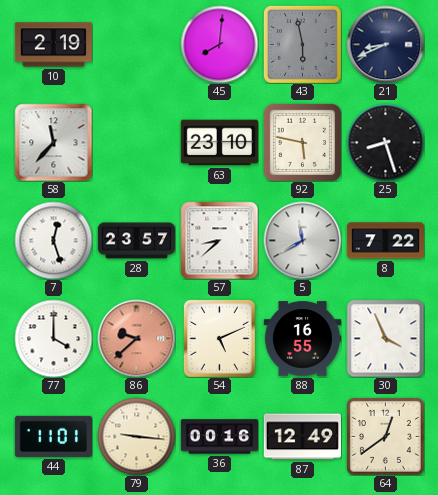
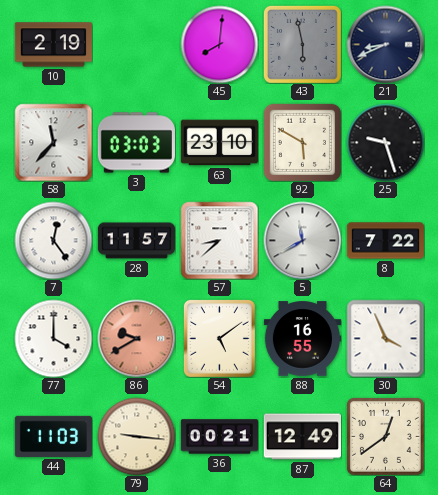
3: none -> 03:03
92: 5:47 -> 5:50
25: 8:27 -> 9:27
7: 12:27 -> 12:24
28: 23:57 -> 11:57
86: 9:38 -> 9:40
54: 5:11 -> 5:09
44: 11:01 -> 11:03
36: 00:16 -> 00:21
